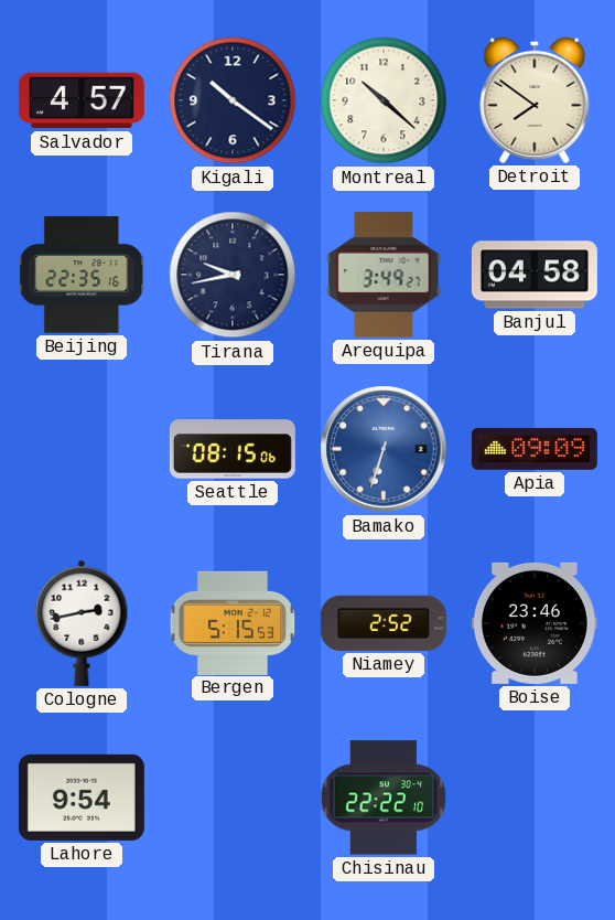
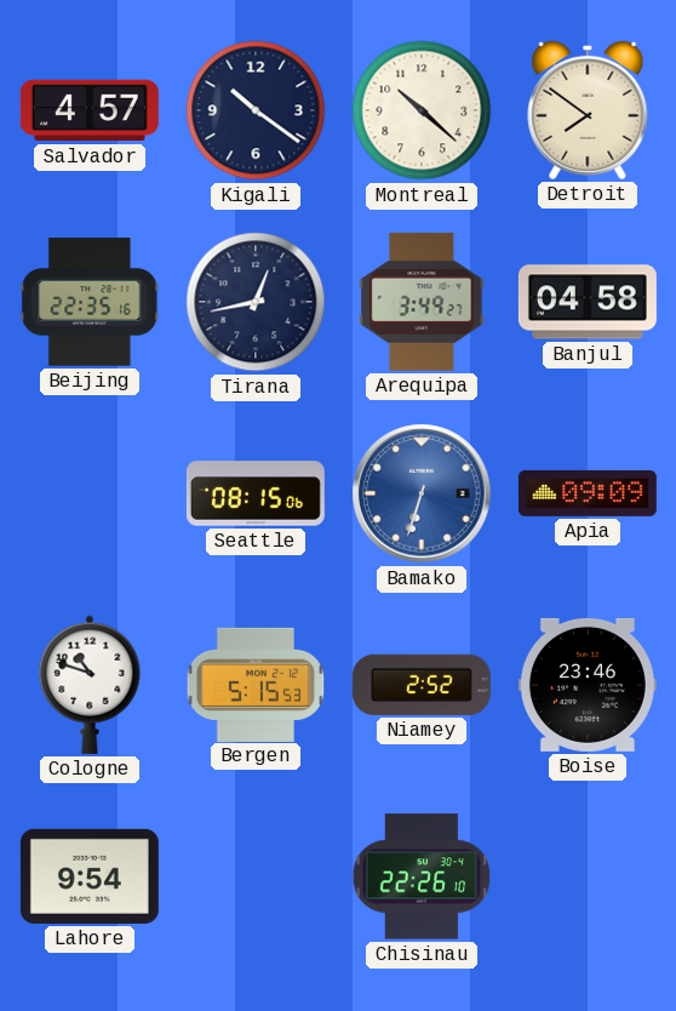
Tirana: 9:43 -> 12:43
Cologne: 2:43 -> 10:48
Chisinau: 22:22 -> 22:26
